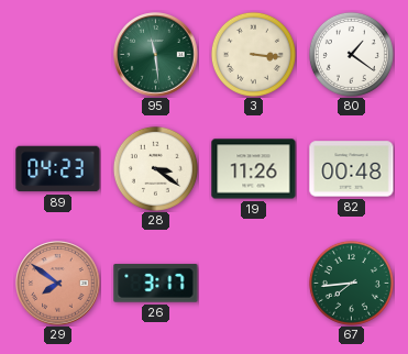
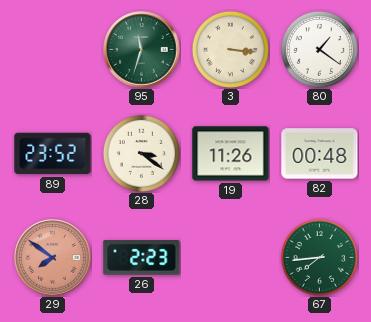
95: 11:29 -> 11:33
89: 04:23 -> 23:52
26: 3:17 -> 2:23
